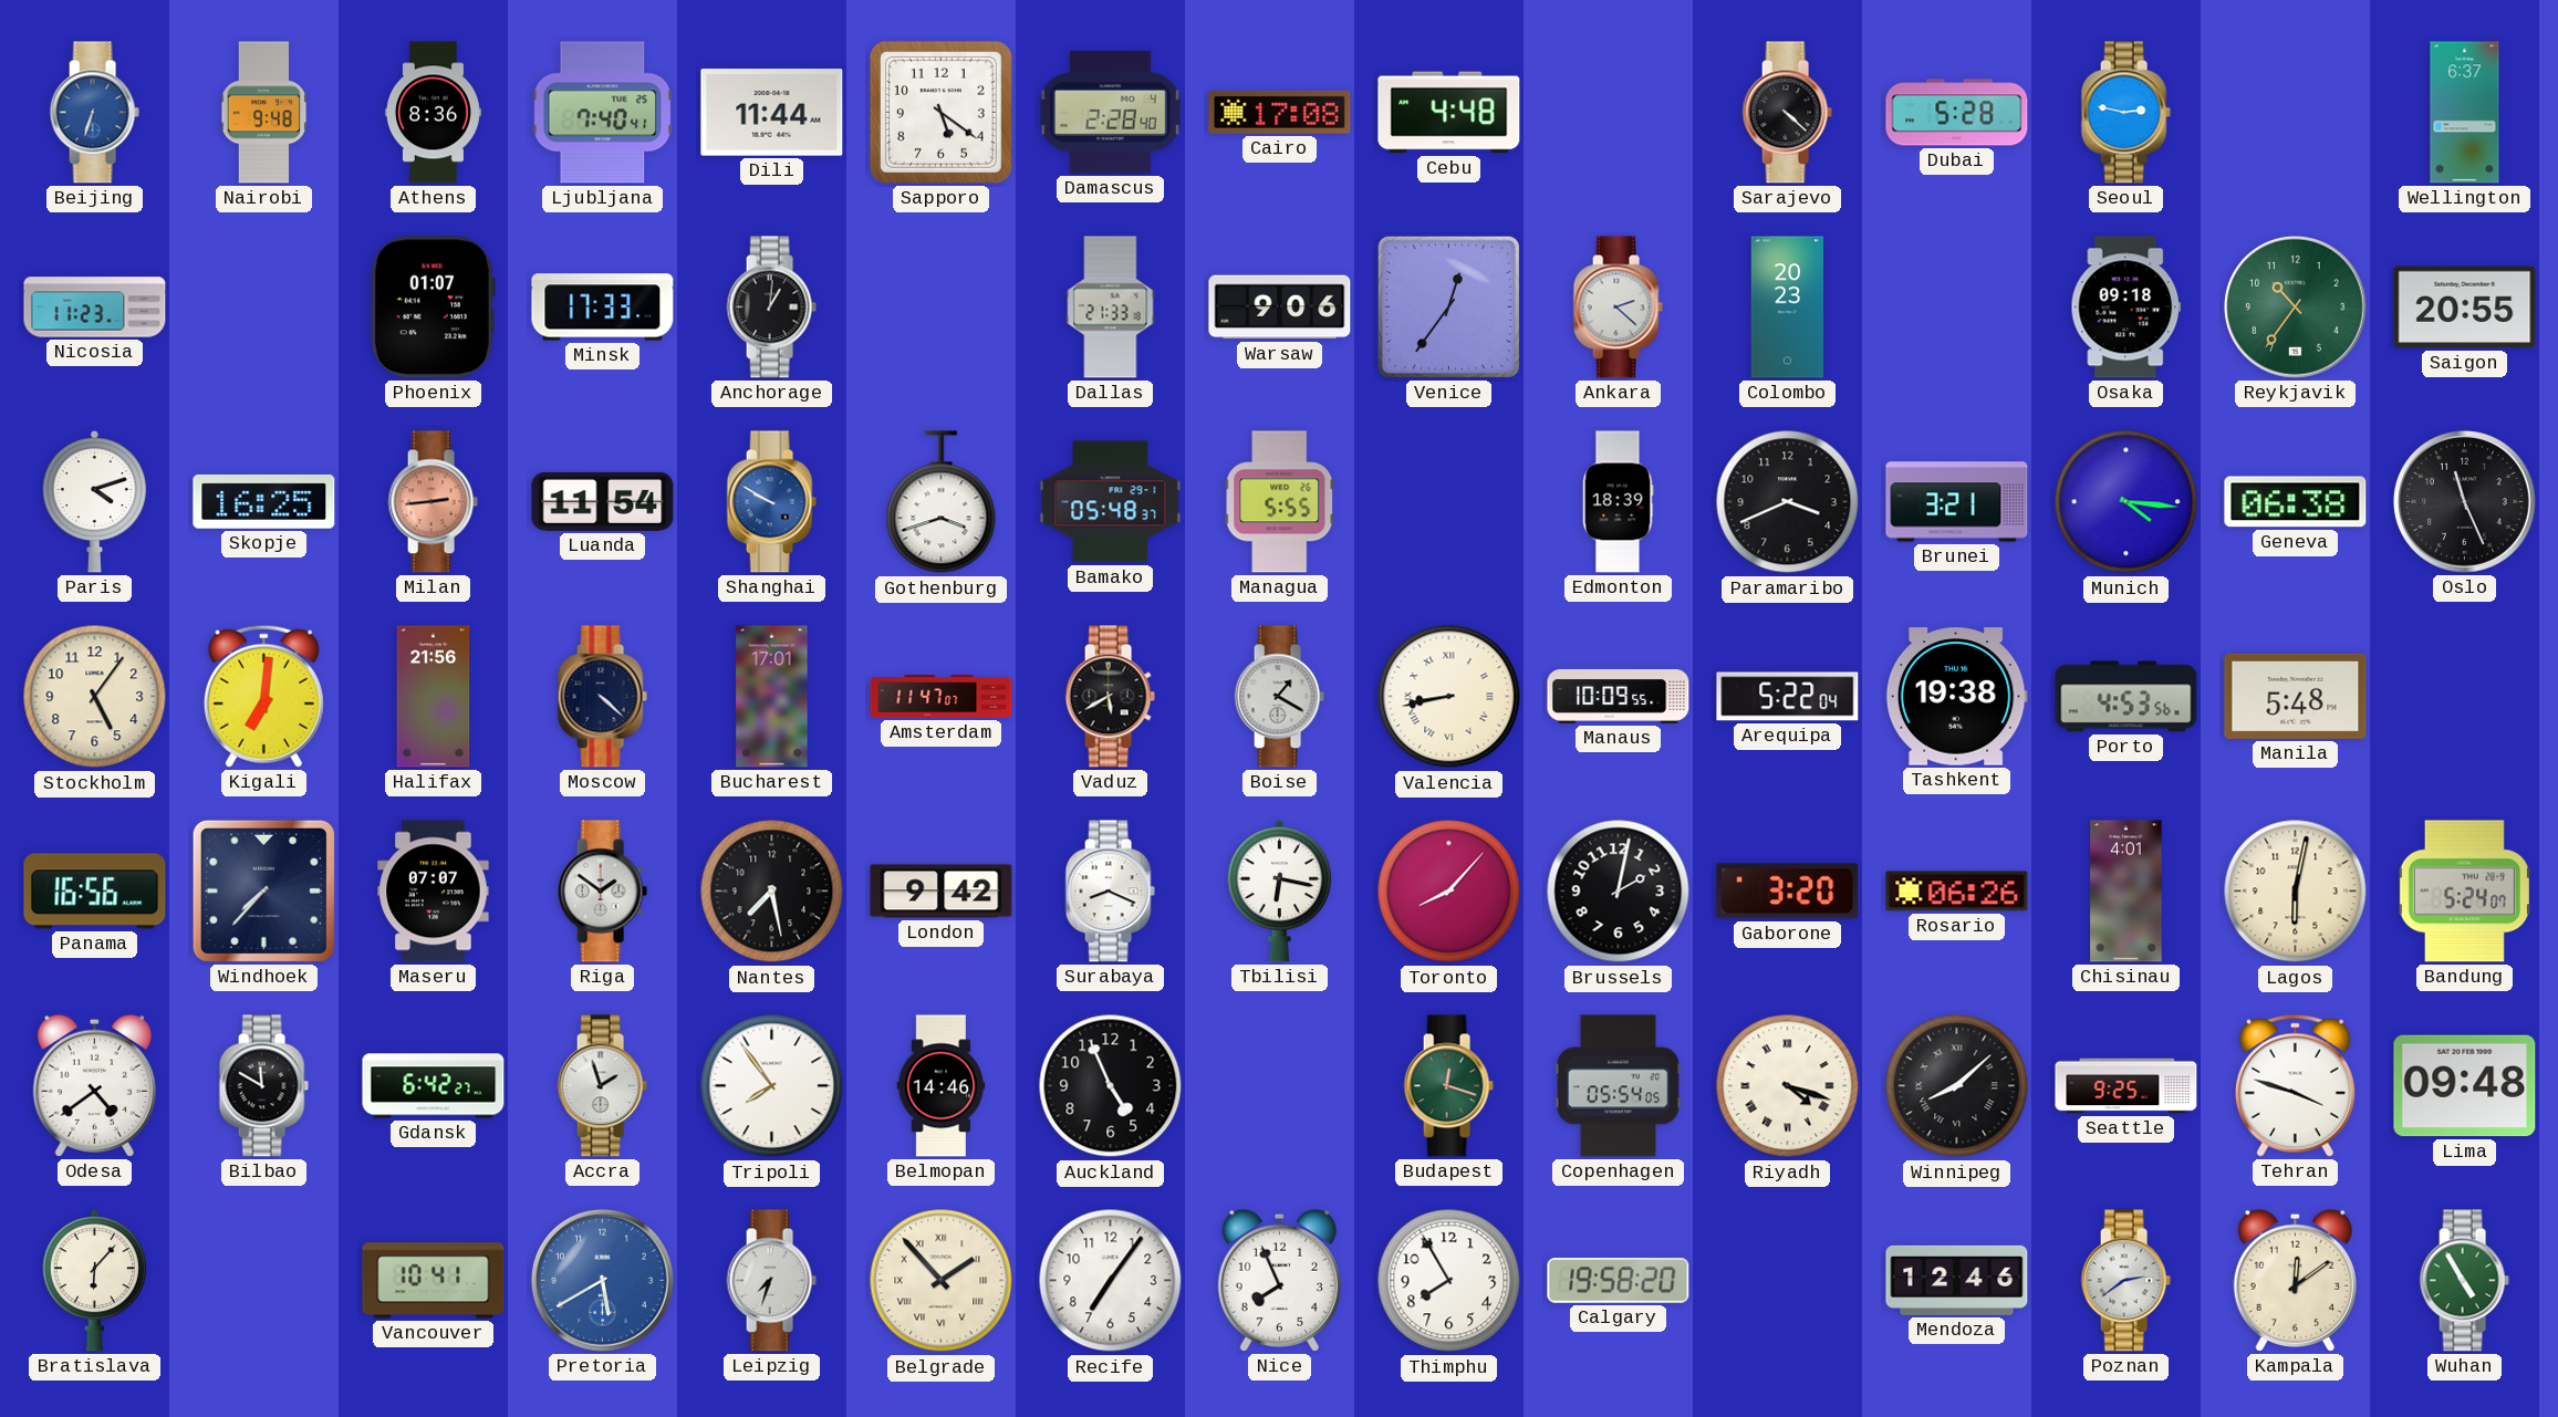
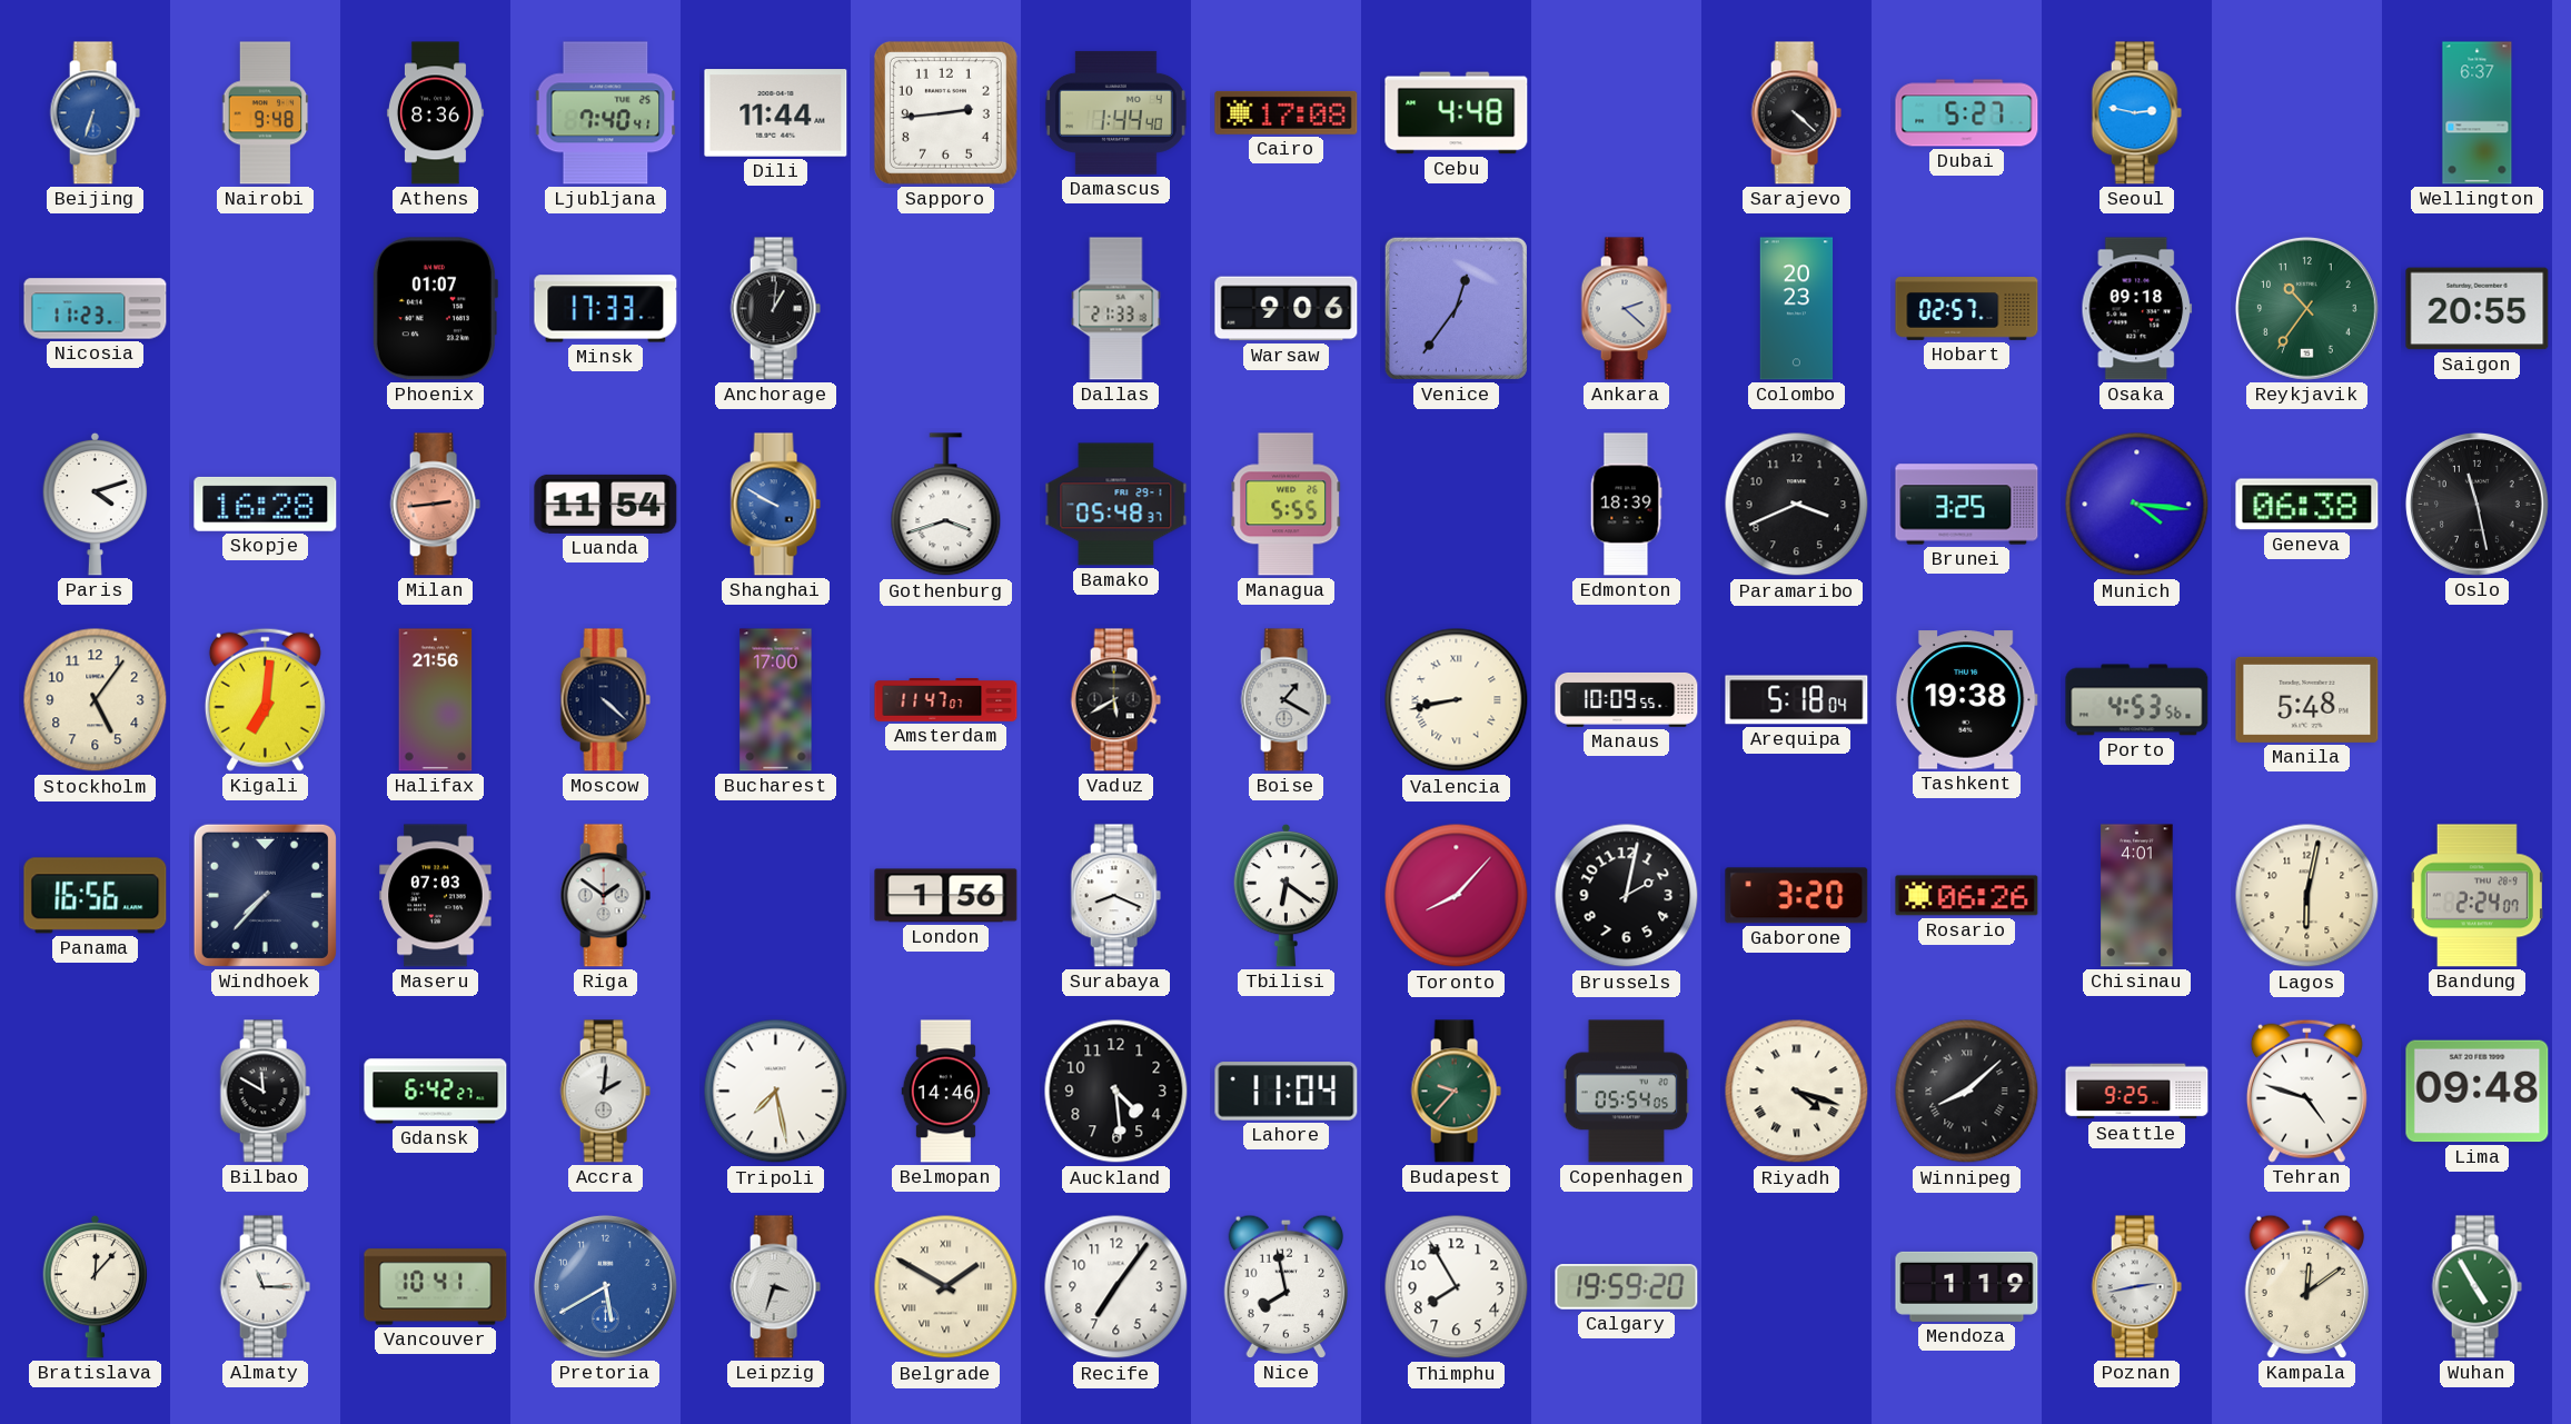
Sapporo: 5:21 -> 2:44
Damascus: 2:28 -> 1:44
Dubai: 5:28 -> 5:27
Hobart: none -> 02:57
Skopje: 16:25 -> 16:28
Brunei: 3:21 -> 3:25
Oslo: 11:26 -> 11:28
Bucharest: 17:01 -> 17:00
Arequipa: 5:22 -> 5:18
Maseru: 07:07 -> 07:03
Nantes: 7:28 -> none
London: 9:42 -> 1:56
Tbilisi: 6:17 -> 6:21
Bandung: 5:24 -> 2:24
Odesa: 4:39 -> none
Accra: 1:57 -> 2:01
Tripoli: 7:54 -> 7:28
Auckland: 4:56 -> 4:29
Lahore: none -> 11:04
Budapest: 12:18 -> 9:37
Tehran: 3:48 -> 4:48
Bratislava: 6:07 -> 12:07
Almaty: none -> 11:15
Leipzig: 7:33 -> 3:33
Belgrade: 1:53 -> 1:50
Nice: 7:56 -> 7:58
Calgary: 19:58 -> 19:59
Mendoza: 12:46 -> 1:19
Poznan: 2:39 -> 2:43
